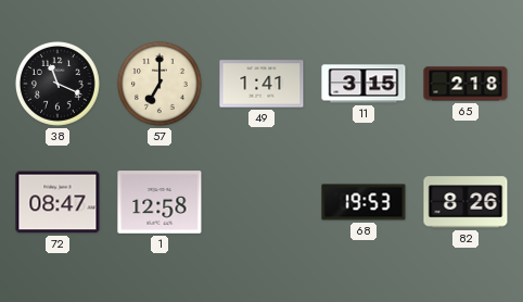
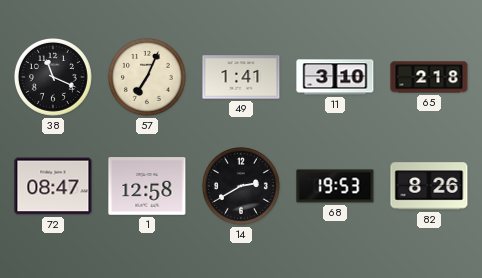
57: 7:00 -> 7:04
11: 3:15 -> 3:10
14: none -> 2:40
